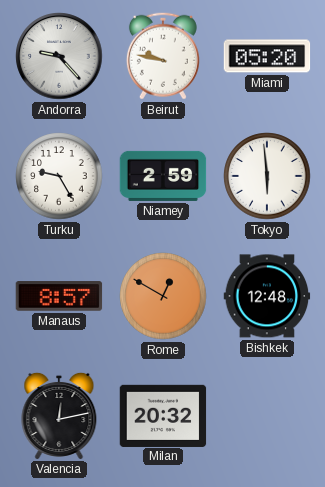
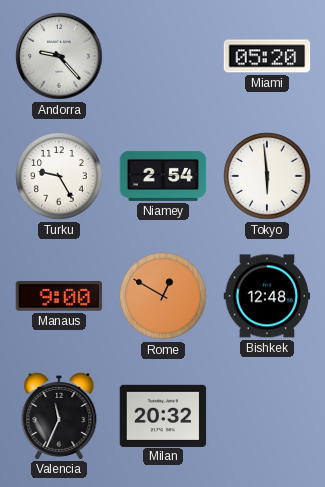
Beirut: 9:47 -> none
Niamey: 2:59 -> 2:54
Manaus: 8:57 -> 9:00
Valencia: 12:13 -> 11:34
